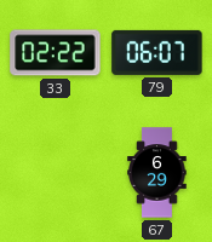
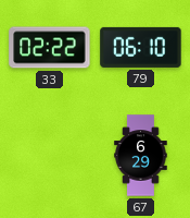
79: 06:07 -> 06:10
